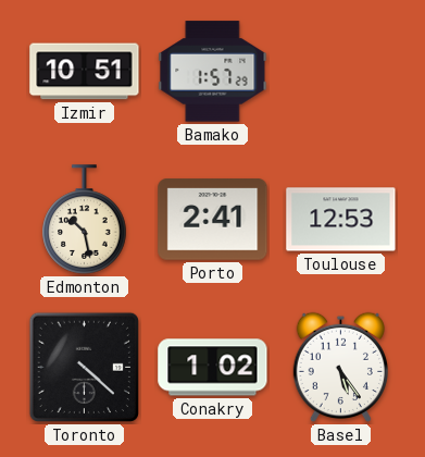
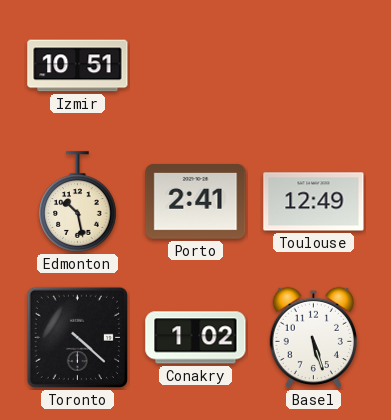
Bamako: 1:57 -> none
Toulouse: 12:53 -> 12:49
Basel: 5:24 -> 5:27
